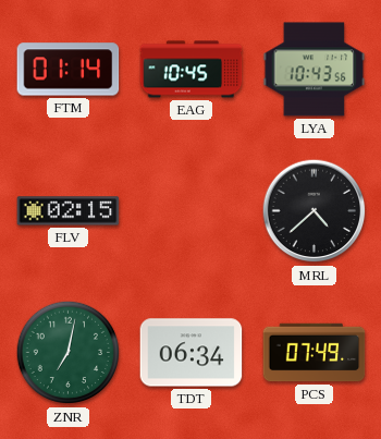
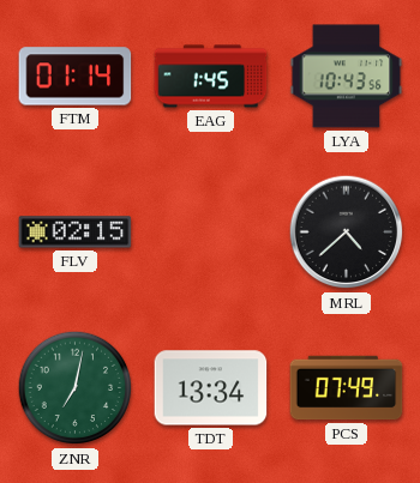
EAG: 10:45 -> 1:45
TDT: 06:34 -> 13:34
